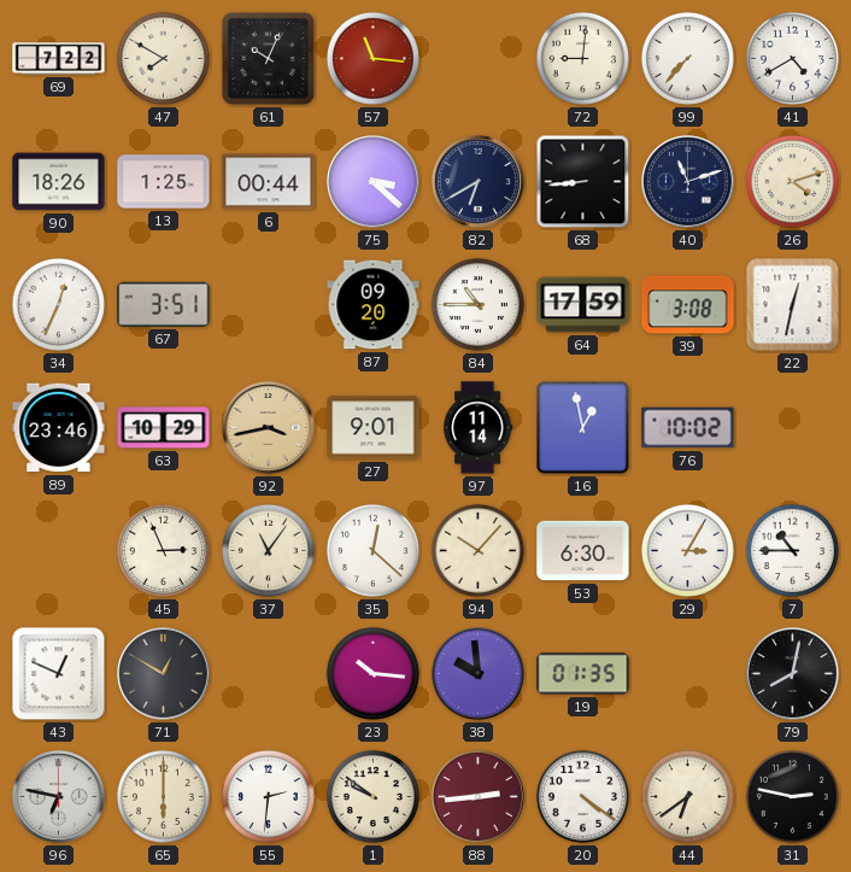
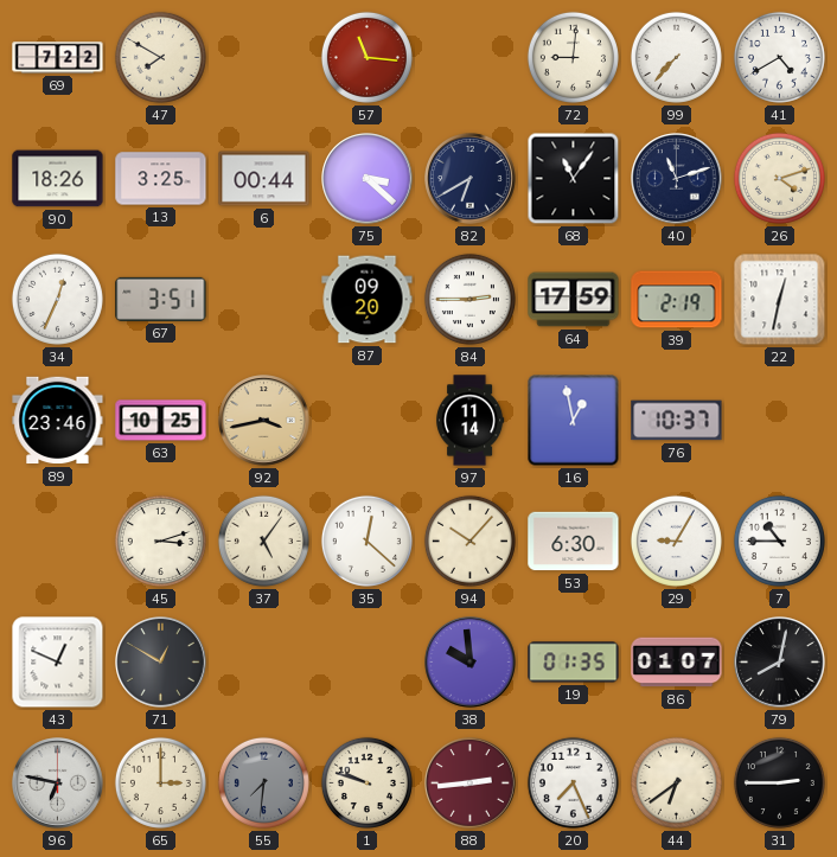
61: 10:04 -> none
13: 1:25 -> 3:25
68: 8:44 -> 11:06
84: 10:45 -> 2:45
39: 3:08 -> 2:19
63: 10:29 -> 10:25
27: 9:01 -> none
76: 10:02 -> 10:37
45: 2:56 -> 3:12
37: 11:06 -> 5:06
29: 3:05 -> 9:05
23: 10:16 -> none
86: none -> 01:07
65: 6:00 -> 3:00
55: 2:31 -> 7:31
55 dial: white -> grey
1: 9:51 -> 9:48
20: 4:21 -> 7:26
31: 2:47 -> 2:45
